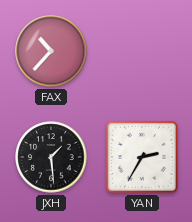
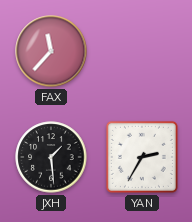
FAX: 10:37 -> 11:37
